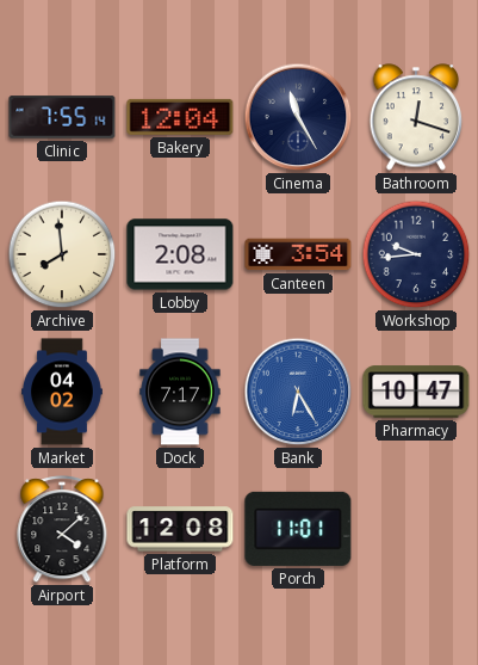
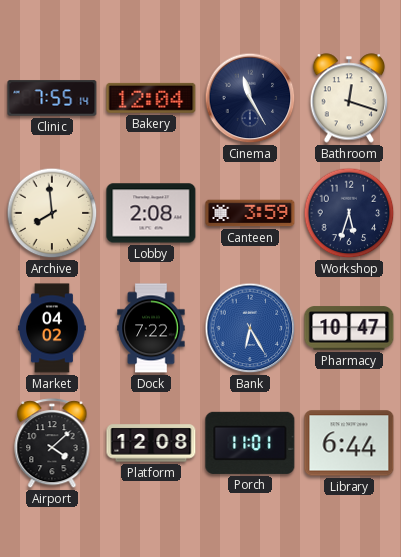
Canteen: 3:54 -> 3:59
Workshop: 9:44 -> 5:33
Dock: 7:17 -> 7:22
Library: none -> 6:44
